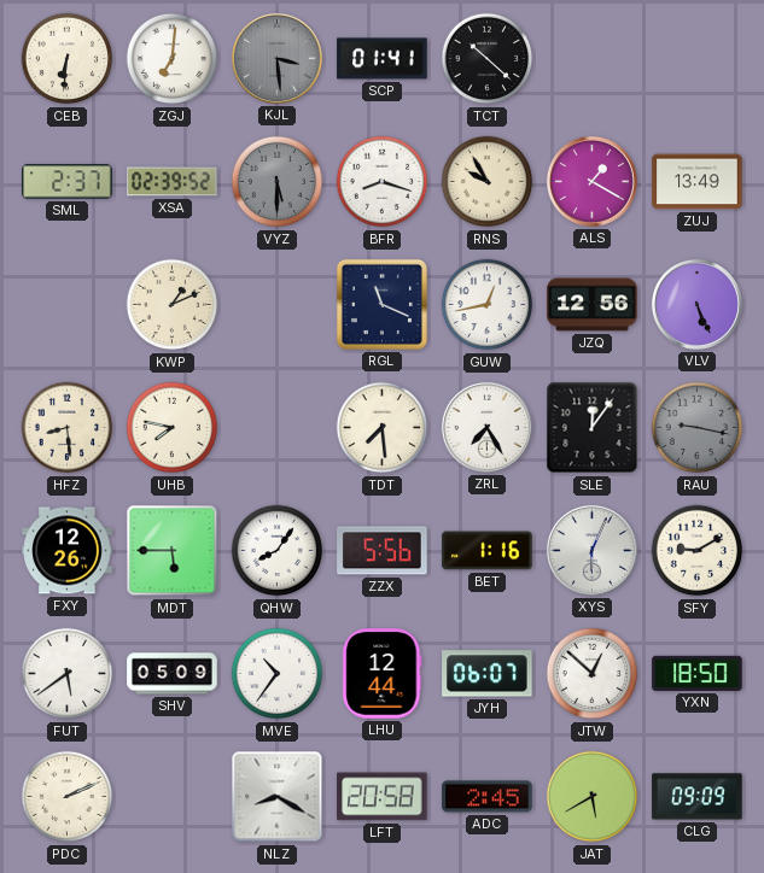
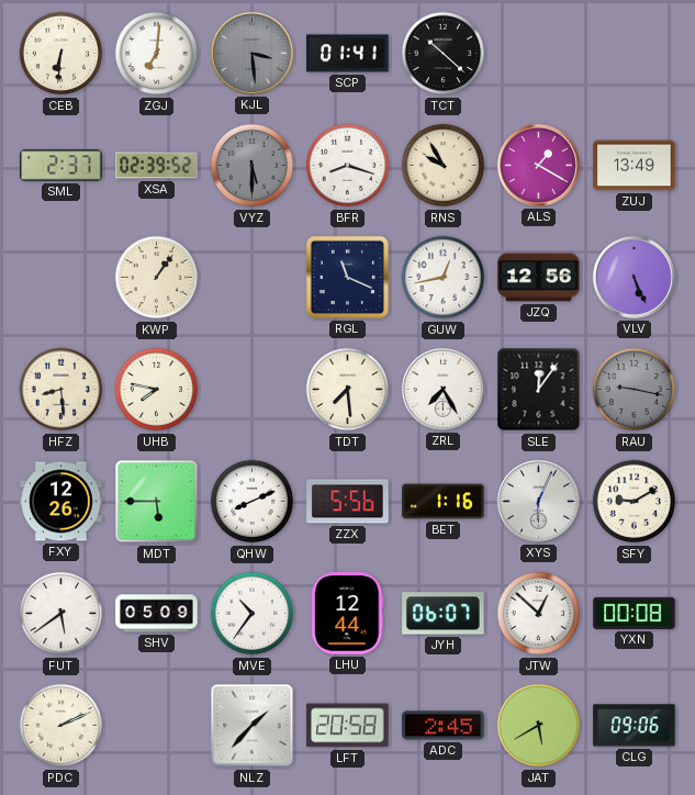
KWP: 1:11 -> 1:06
QHW: 8:06 -> 8:11
YXN: 18:50 -> 00:08
NLZ: 8:20 -> 1:37
CLG: 09:09 -> 09:06
